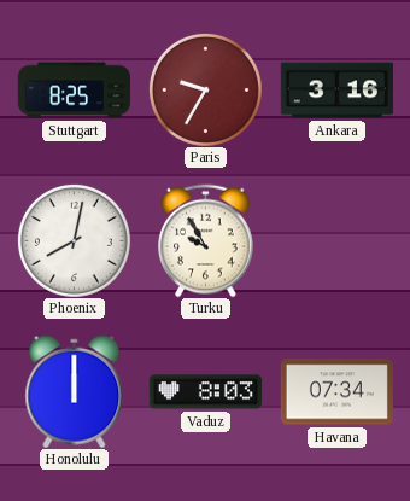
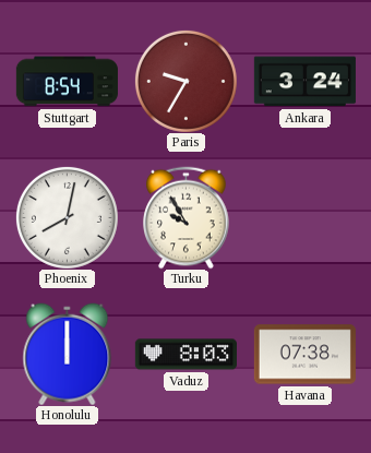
Stuttgart: 8:25 -> 8:54
Ankara: 3:16 -> 3:24
Havana: 07:34 -> 07:38
